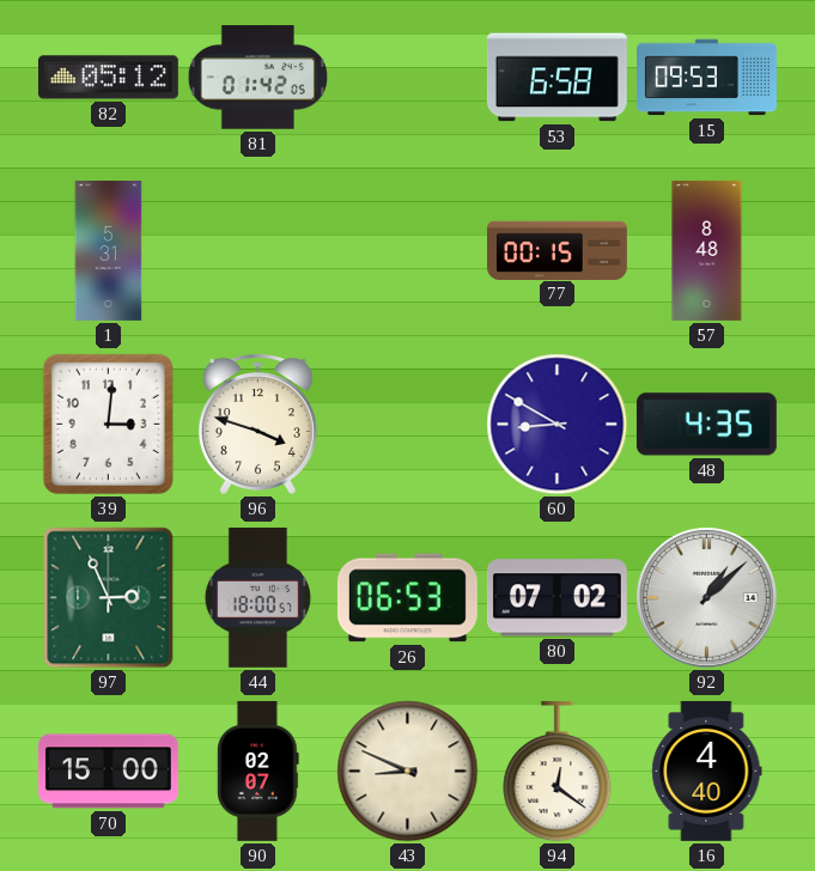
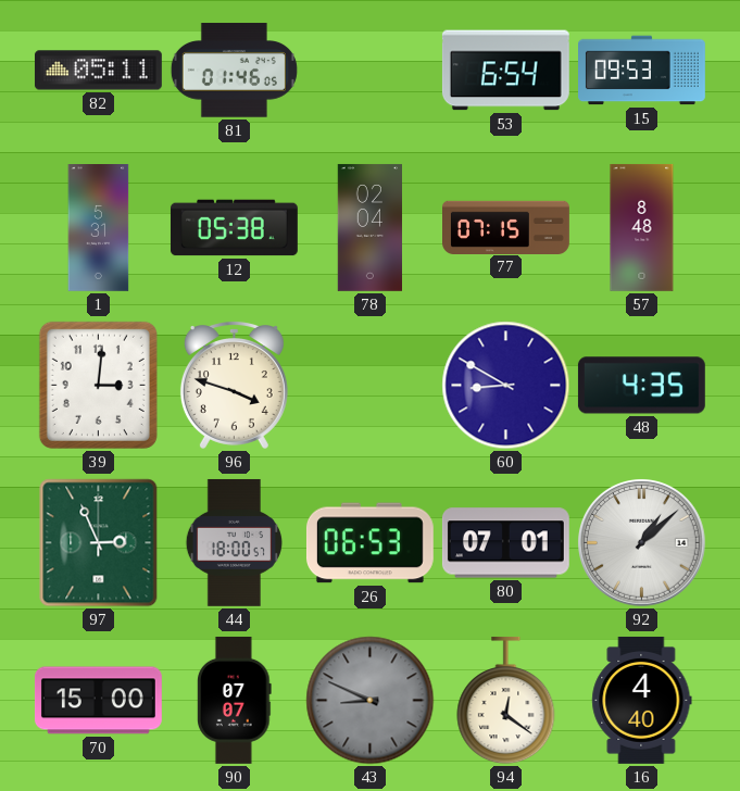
82: 05:12 -> 05:11
81: 01:42 -> 01:46
53: 6:58 -> 6:54
12: none -> 05:38
78: none -> 02:04
77: 00:15 -> 07:15
80: 07:02 -> 07:01
90: 02:07 -> 07:07
43 dial: cream -> grey
